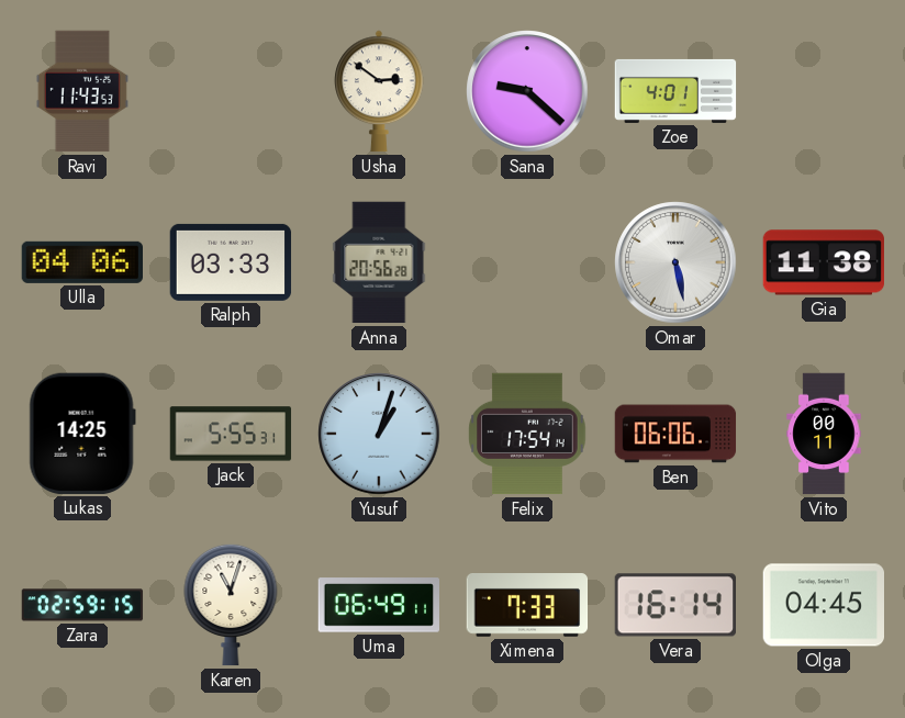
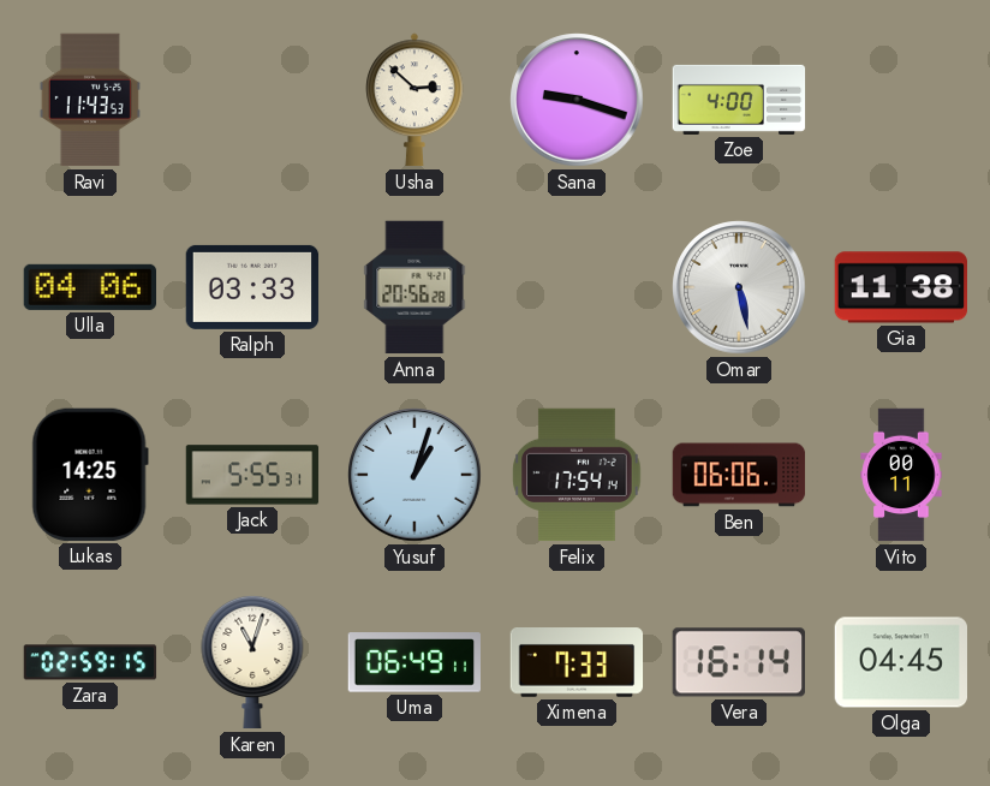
Usha: 2:51 -> 2:52
Sana: 9:22 -> 9:18
Zoe: 4:01 -> 4:00
